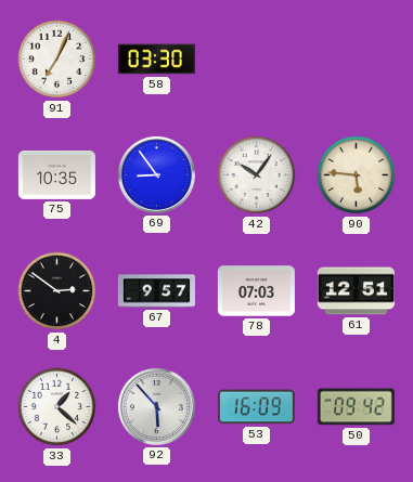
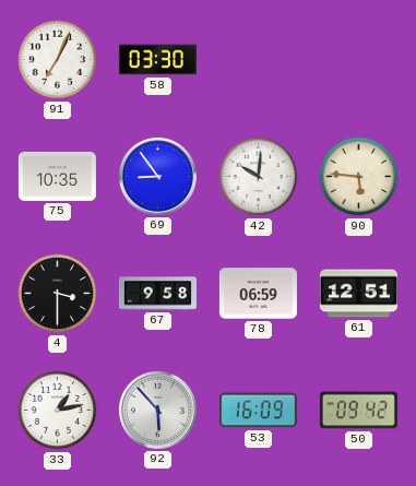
42: 10:06 -> 10:01
4: 2:51 -> 3:30
67: 9:57 -> 9:58
78: 07:03 -> 06:59
33: 1:22 -> 1:13
